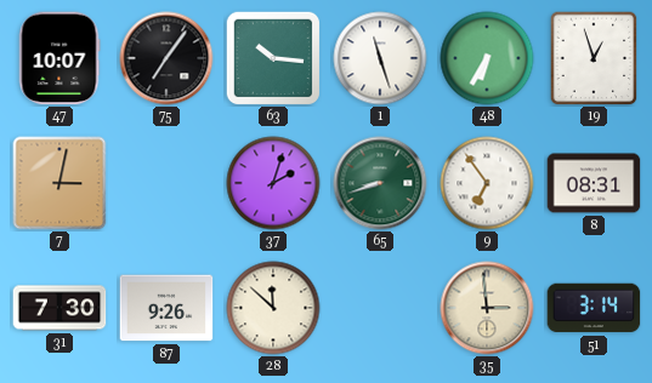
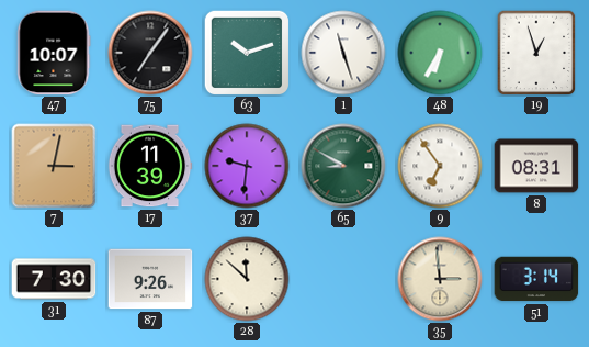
63: 10:16 -> 10:12
17: none -> 11:39
37: 2:03 -> 9:31
65: 8:42 -> 8:50
